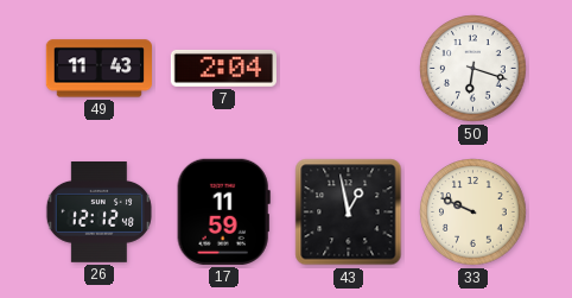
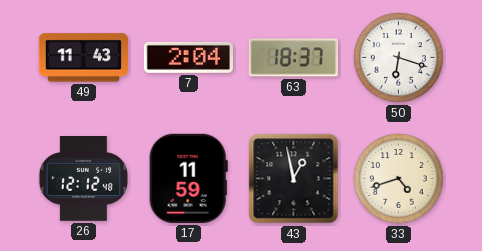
63: none -> 18:37
33: 9:49 -> 4:42
